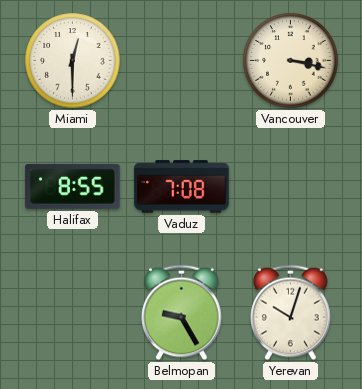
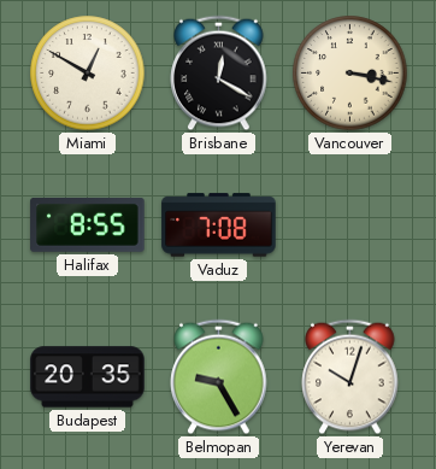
Miami: 12:30 -> 12:50
Brisbane: none -> 12:20
Budapest: none -> 20:35
